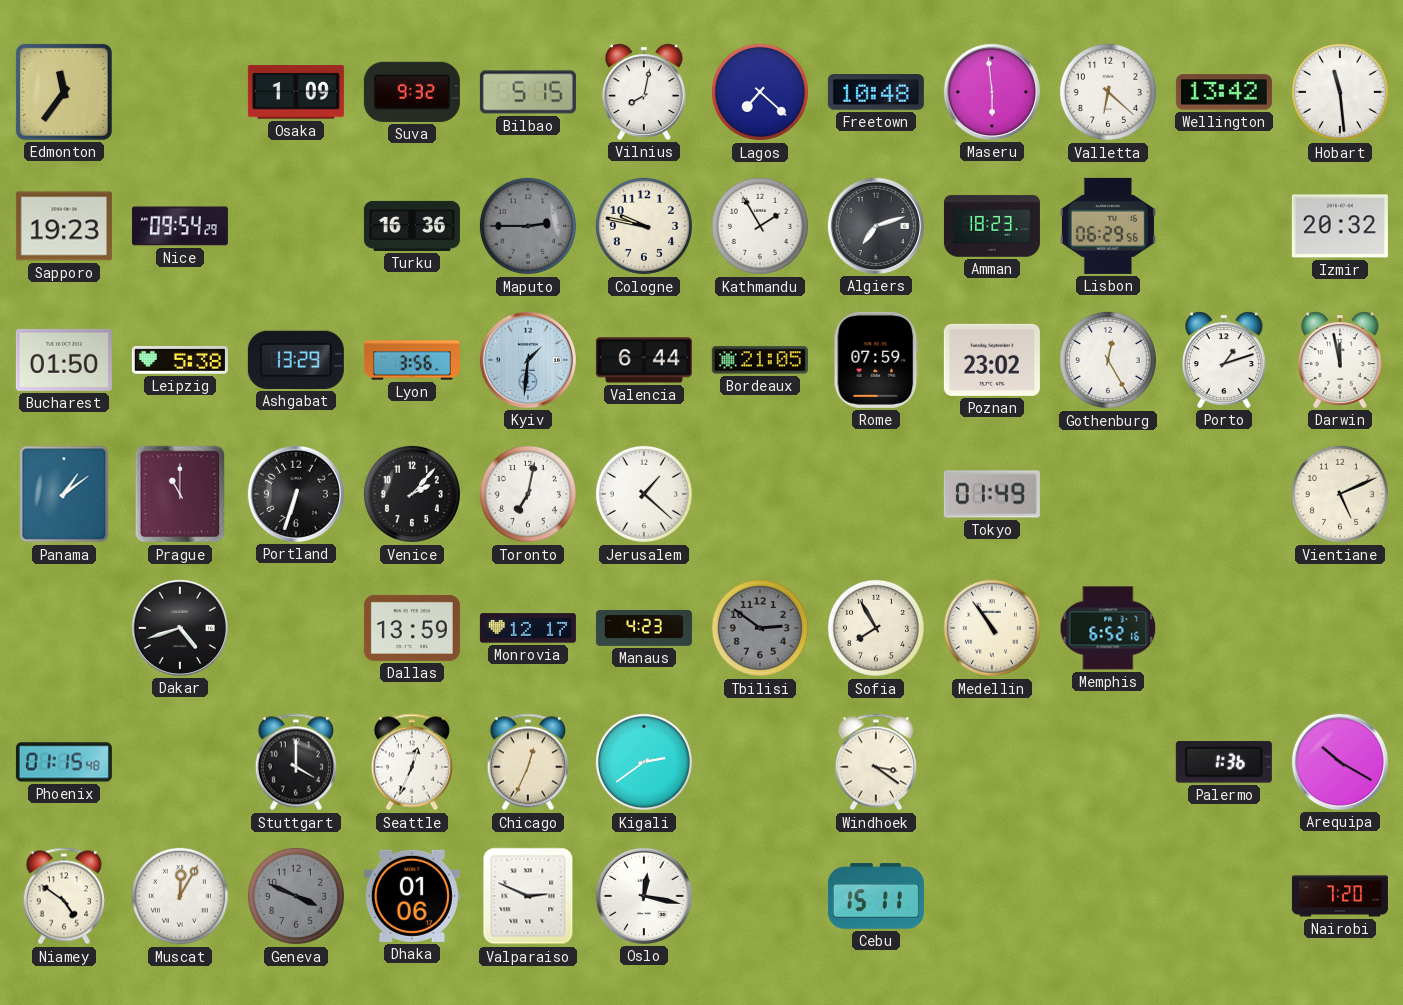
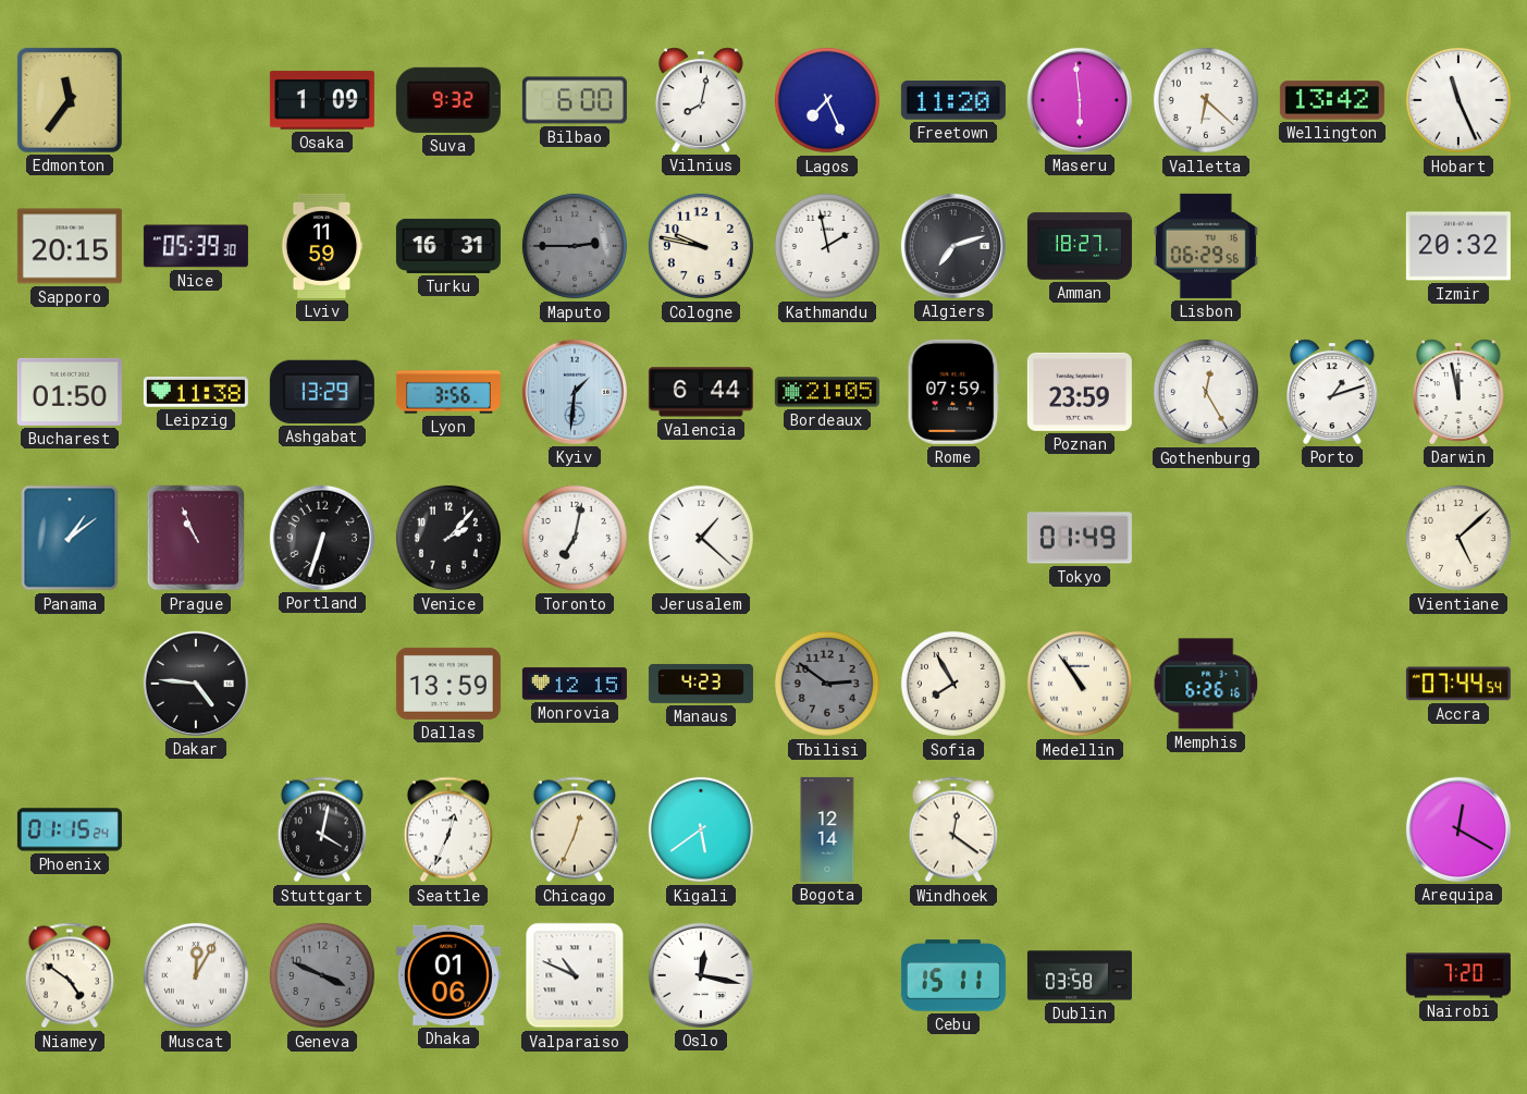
Bilbao: 5:15 -> 6:00
Lagos: 7:22 -> 7:26
Freetown: 10:48 -> 11:20
Hobart: 11:29 -> 11:26
Sapporo: 19:23 -> 20:15
Nice: 09:54 -> 05:39
Lviv: none -> 11:59
Turku: 16:36 -> 16:31
Kathmandu: 1:55 -> 1:58
Amman: 18:23 -> 18:27
Leipzig: 5:38 -> 11:38
Poznan: 23:02 -> 23:59
Prague: 11:00 -> 10:56
Vientiane: 5:11 -> 5:08
Dakar: 4:42 -> 4:46
Monrovia: 12:17 -> 12:15
Memphis: 6:52 -> 6:26
Accra: none -> 07:44
Phoenix: 01:15:48 -> 01:15:24
Stuttgart: 4:00 -> 4:02
Kigali: 2:39 -> 5:39
Bogota: none -> 12:14
Windhoek: 3:21 -> 12:21
Palermo: 1:36 -> none
Arequipa: 10:20 -> 12:20
Valparaiso: 2:49 -> 10:49
Dublin: none -> 03:58
